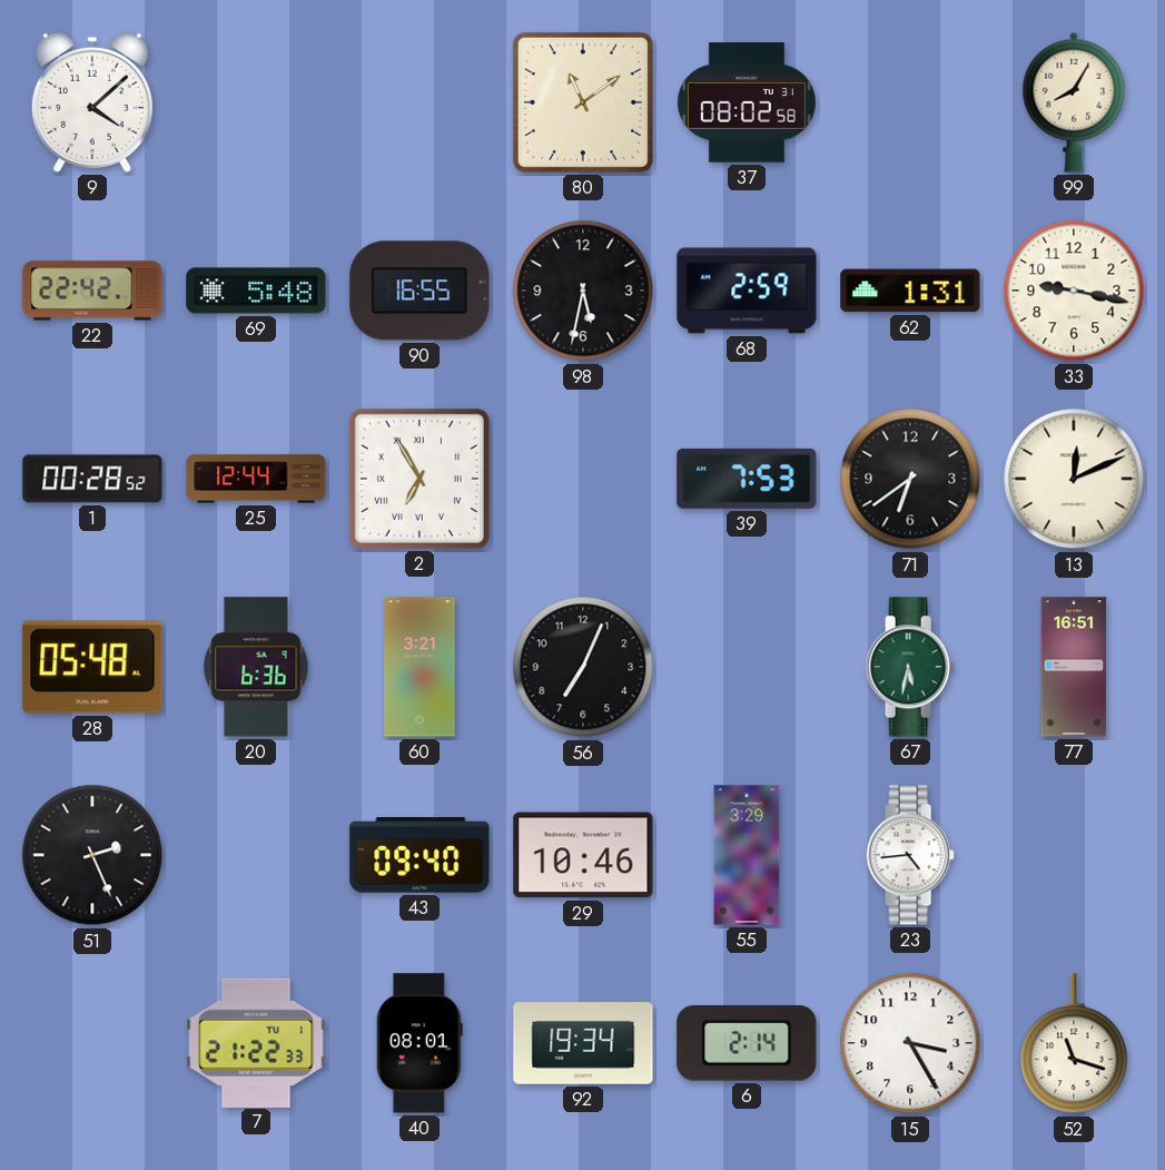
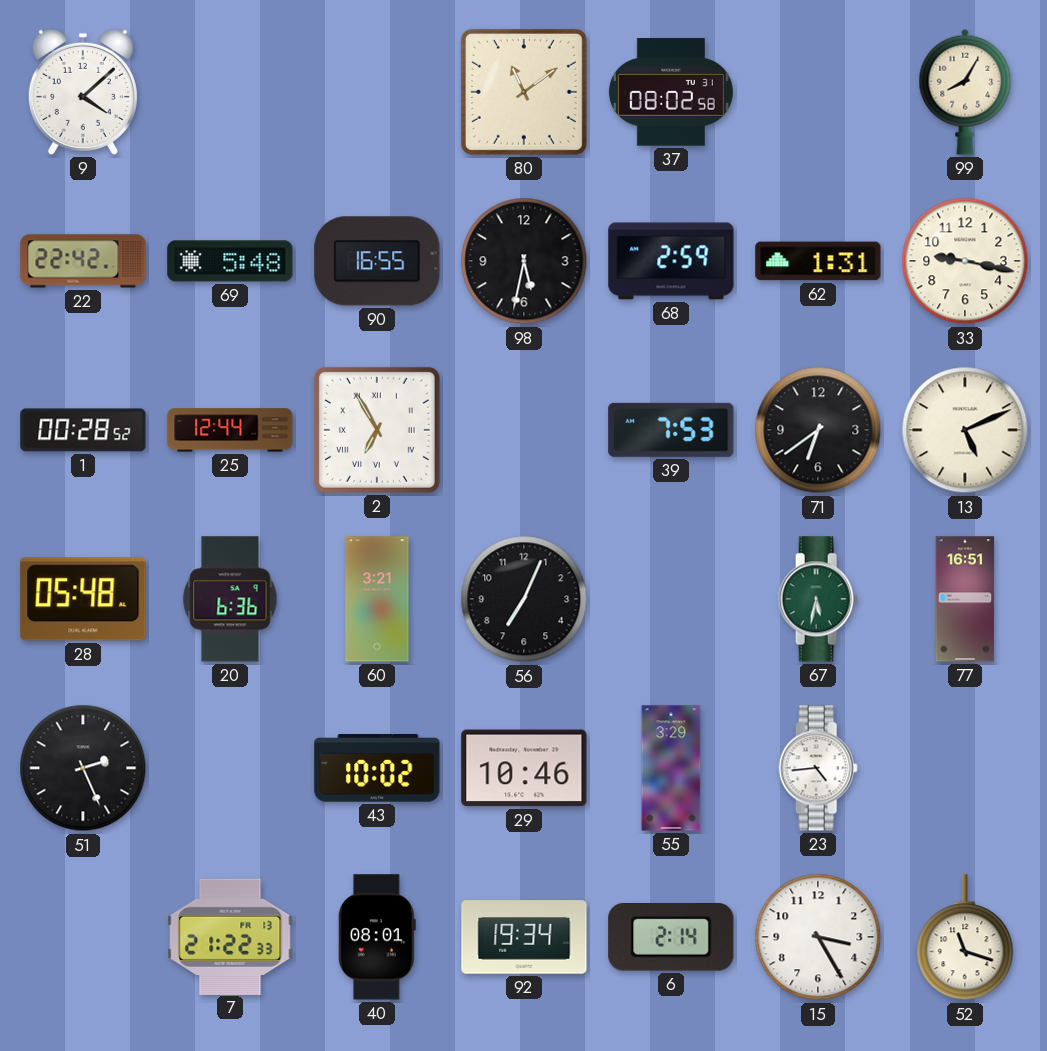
13: 12:11 -> 5:11
43: 09:40 -> 10:02
7 date: TU 1 -> FR 13
